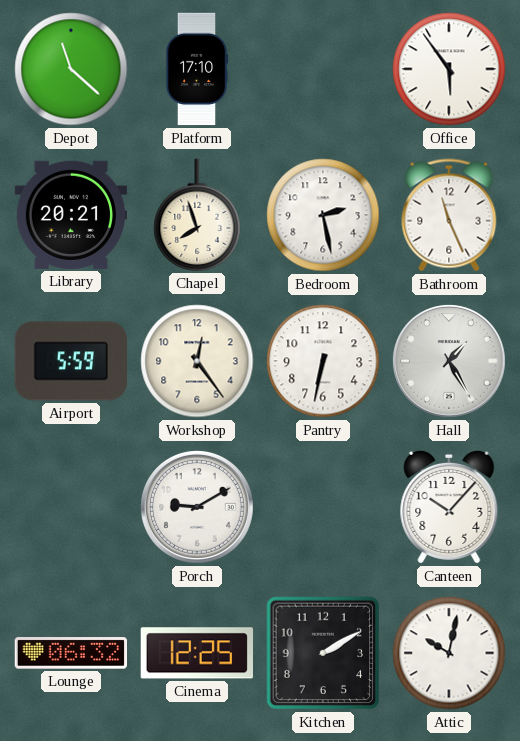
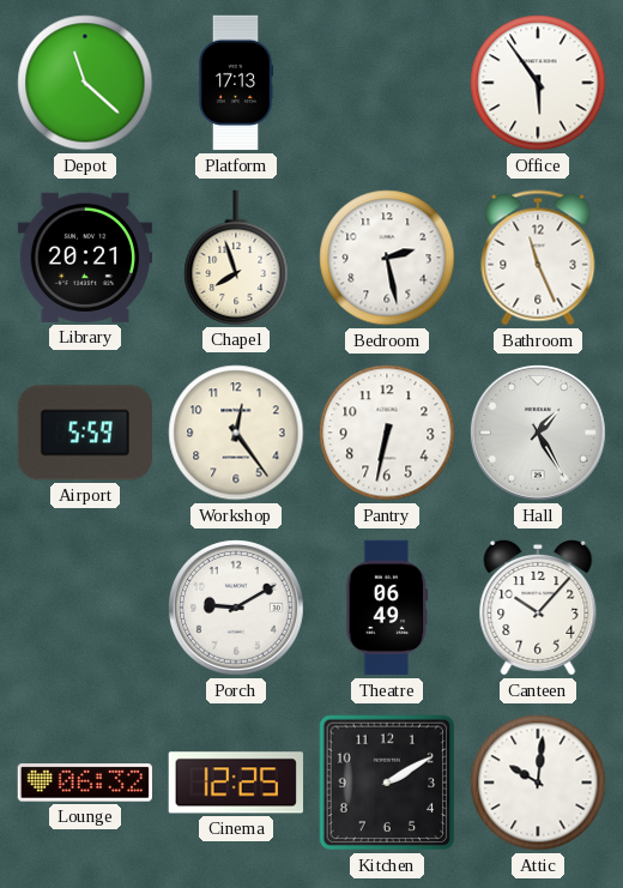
Platform: 17:10 -> 17:13
Theatre: none -> 06:49
Attic: 10:02 -> 10:01
